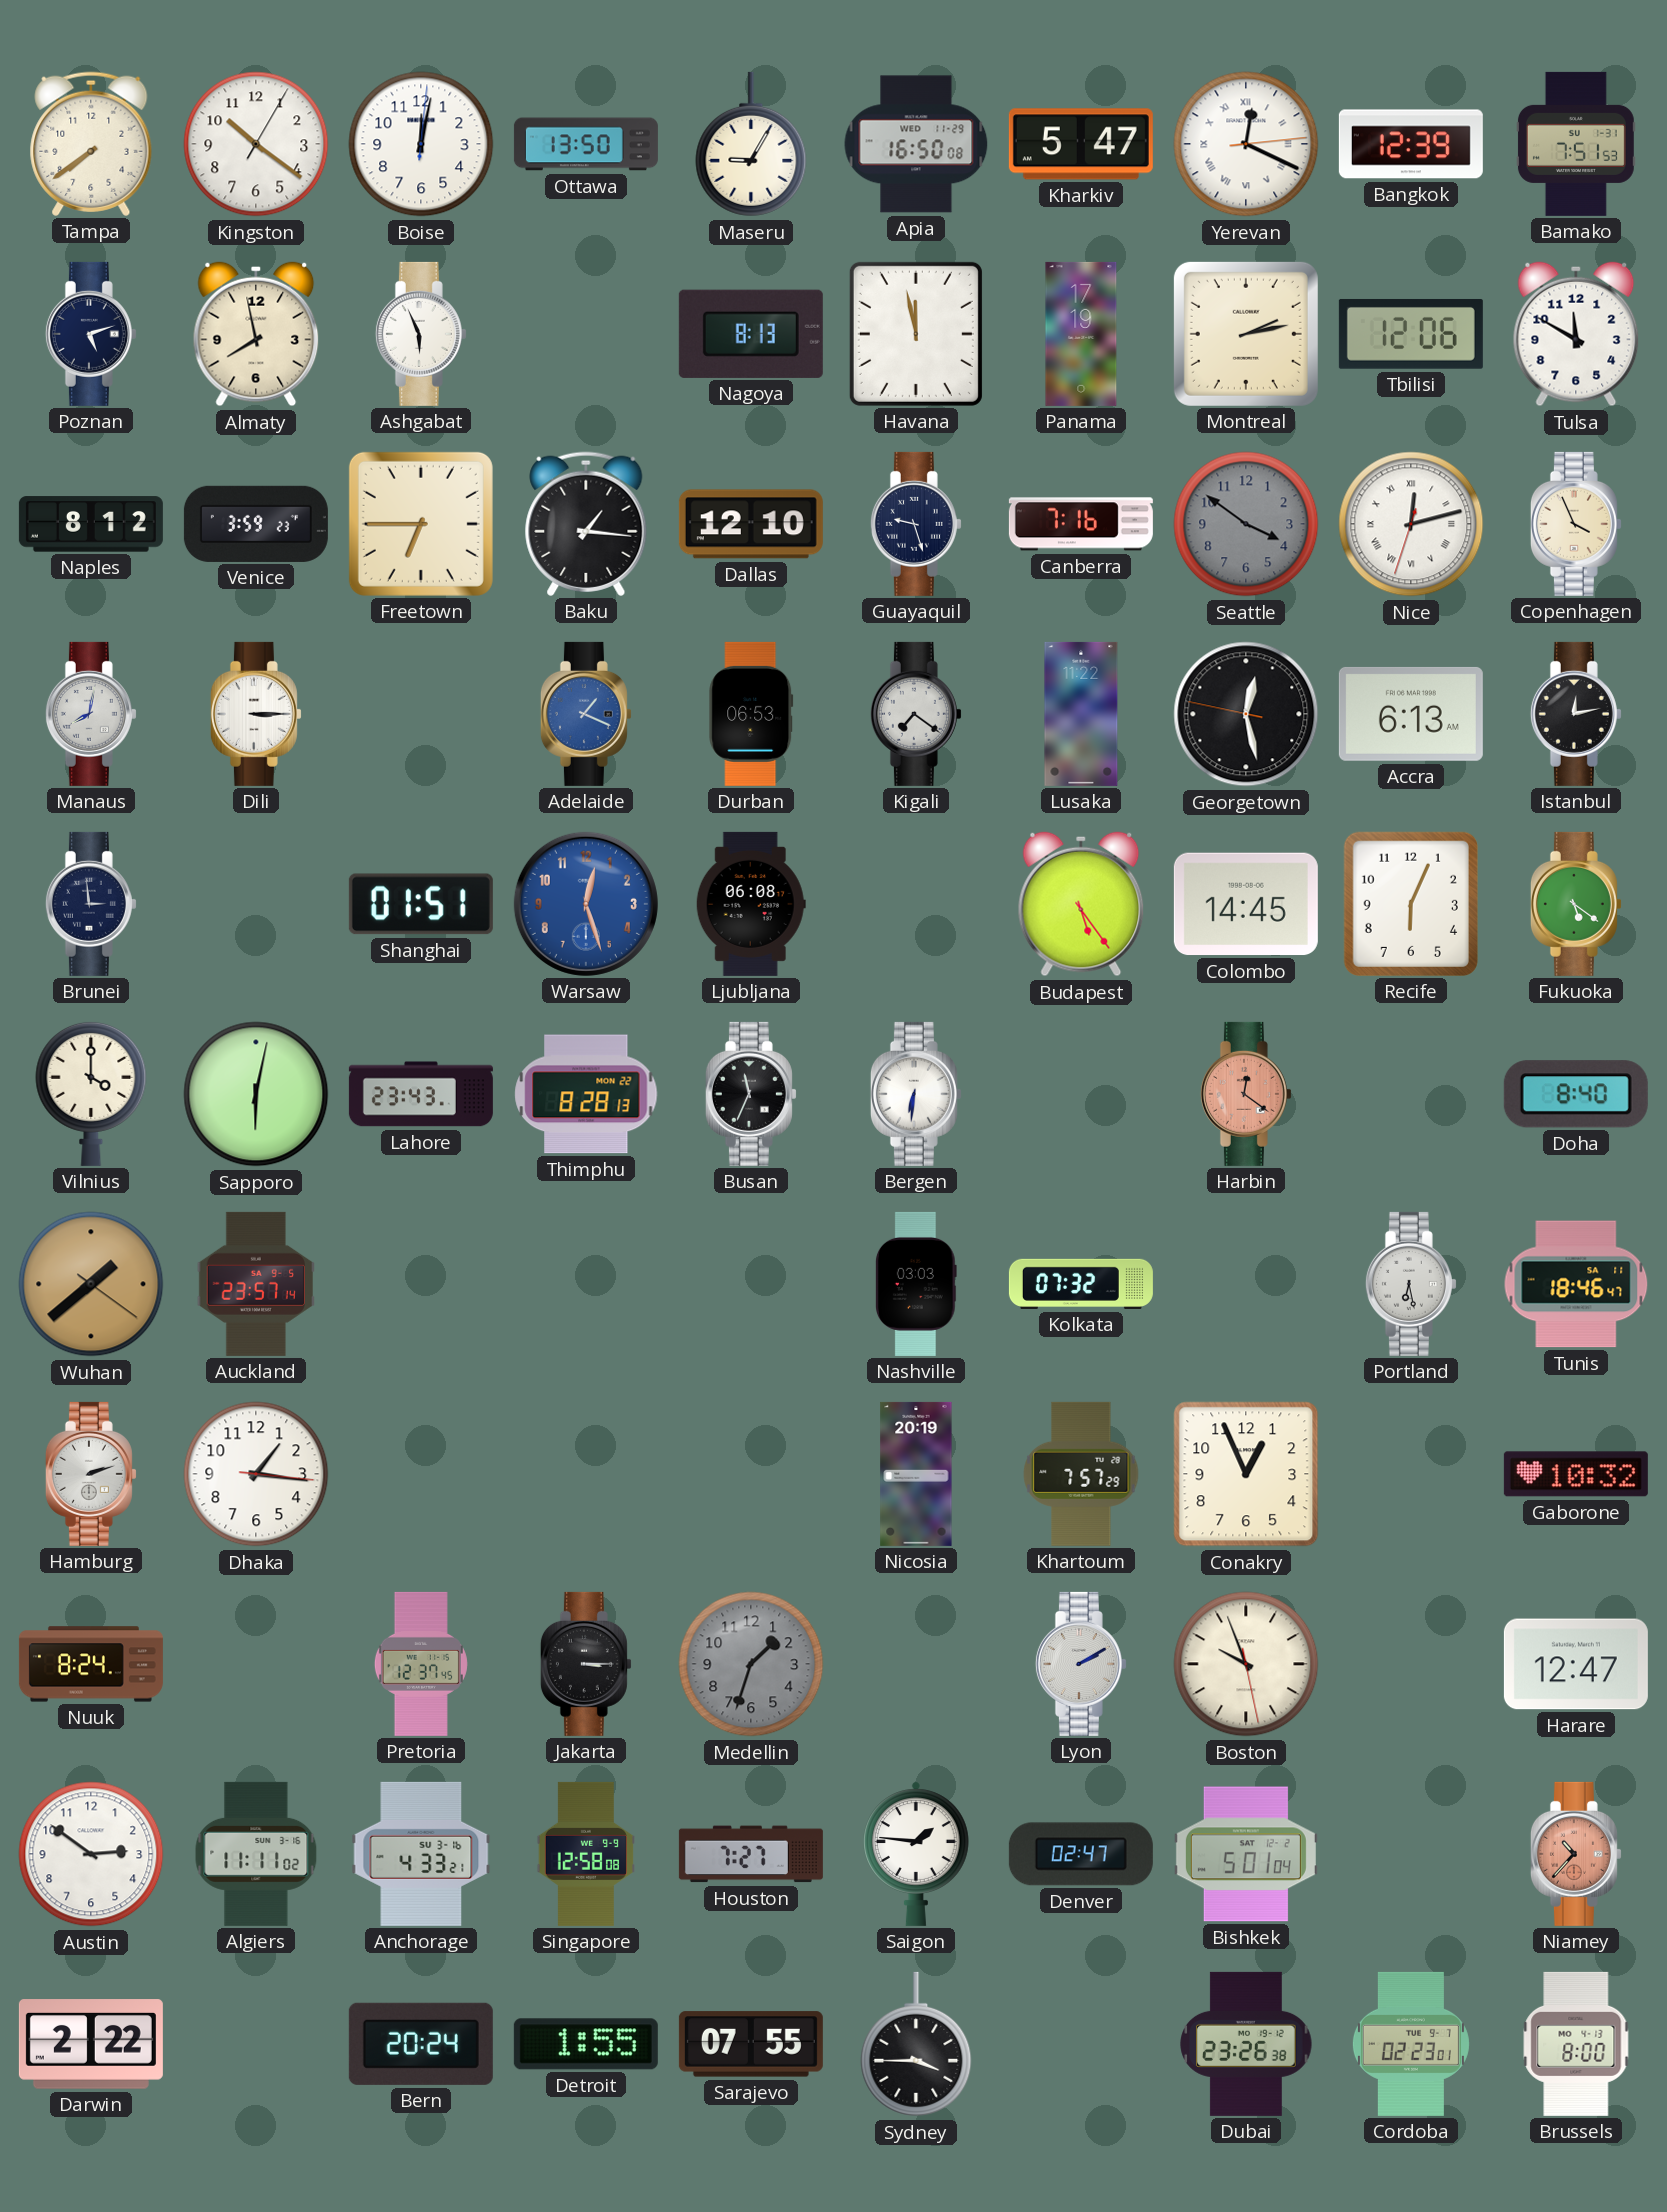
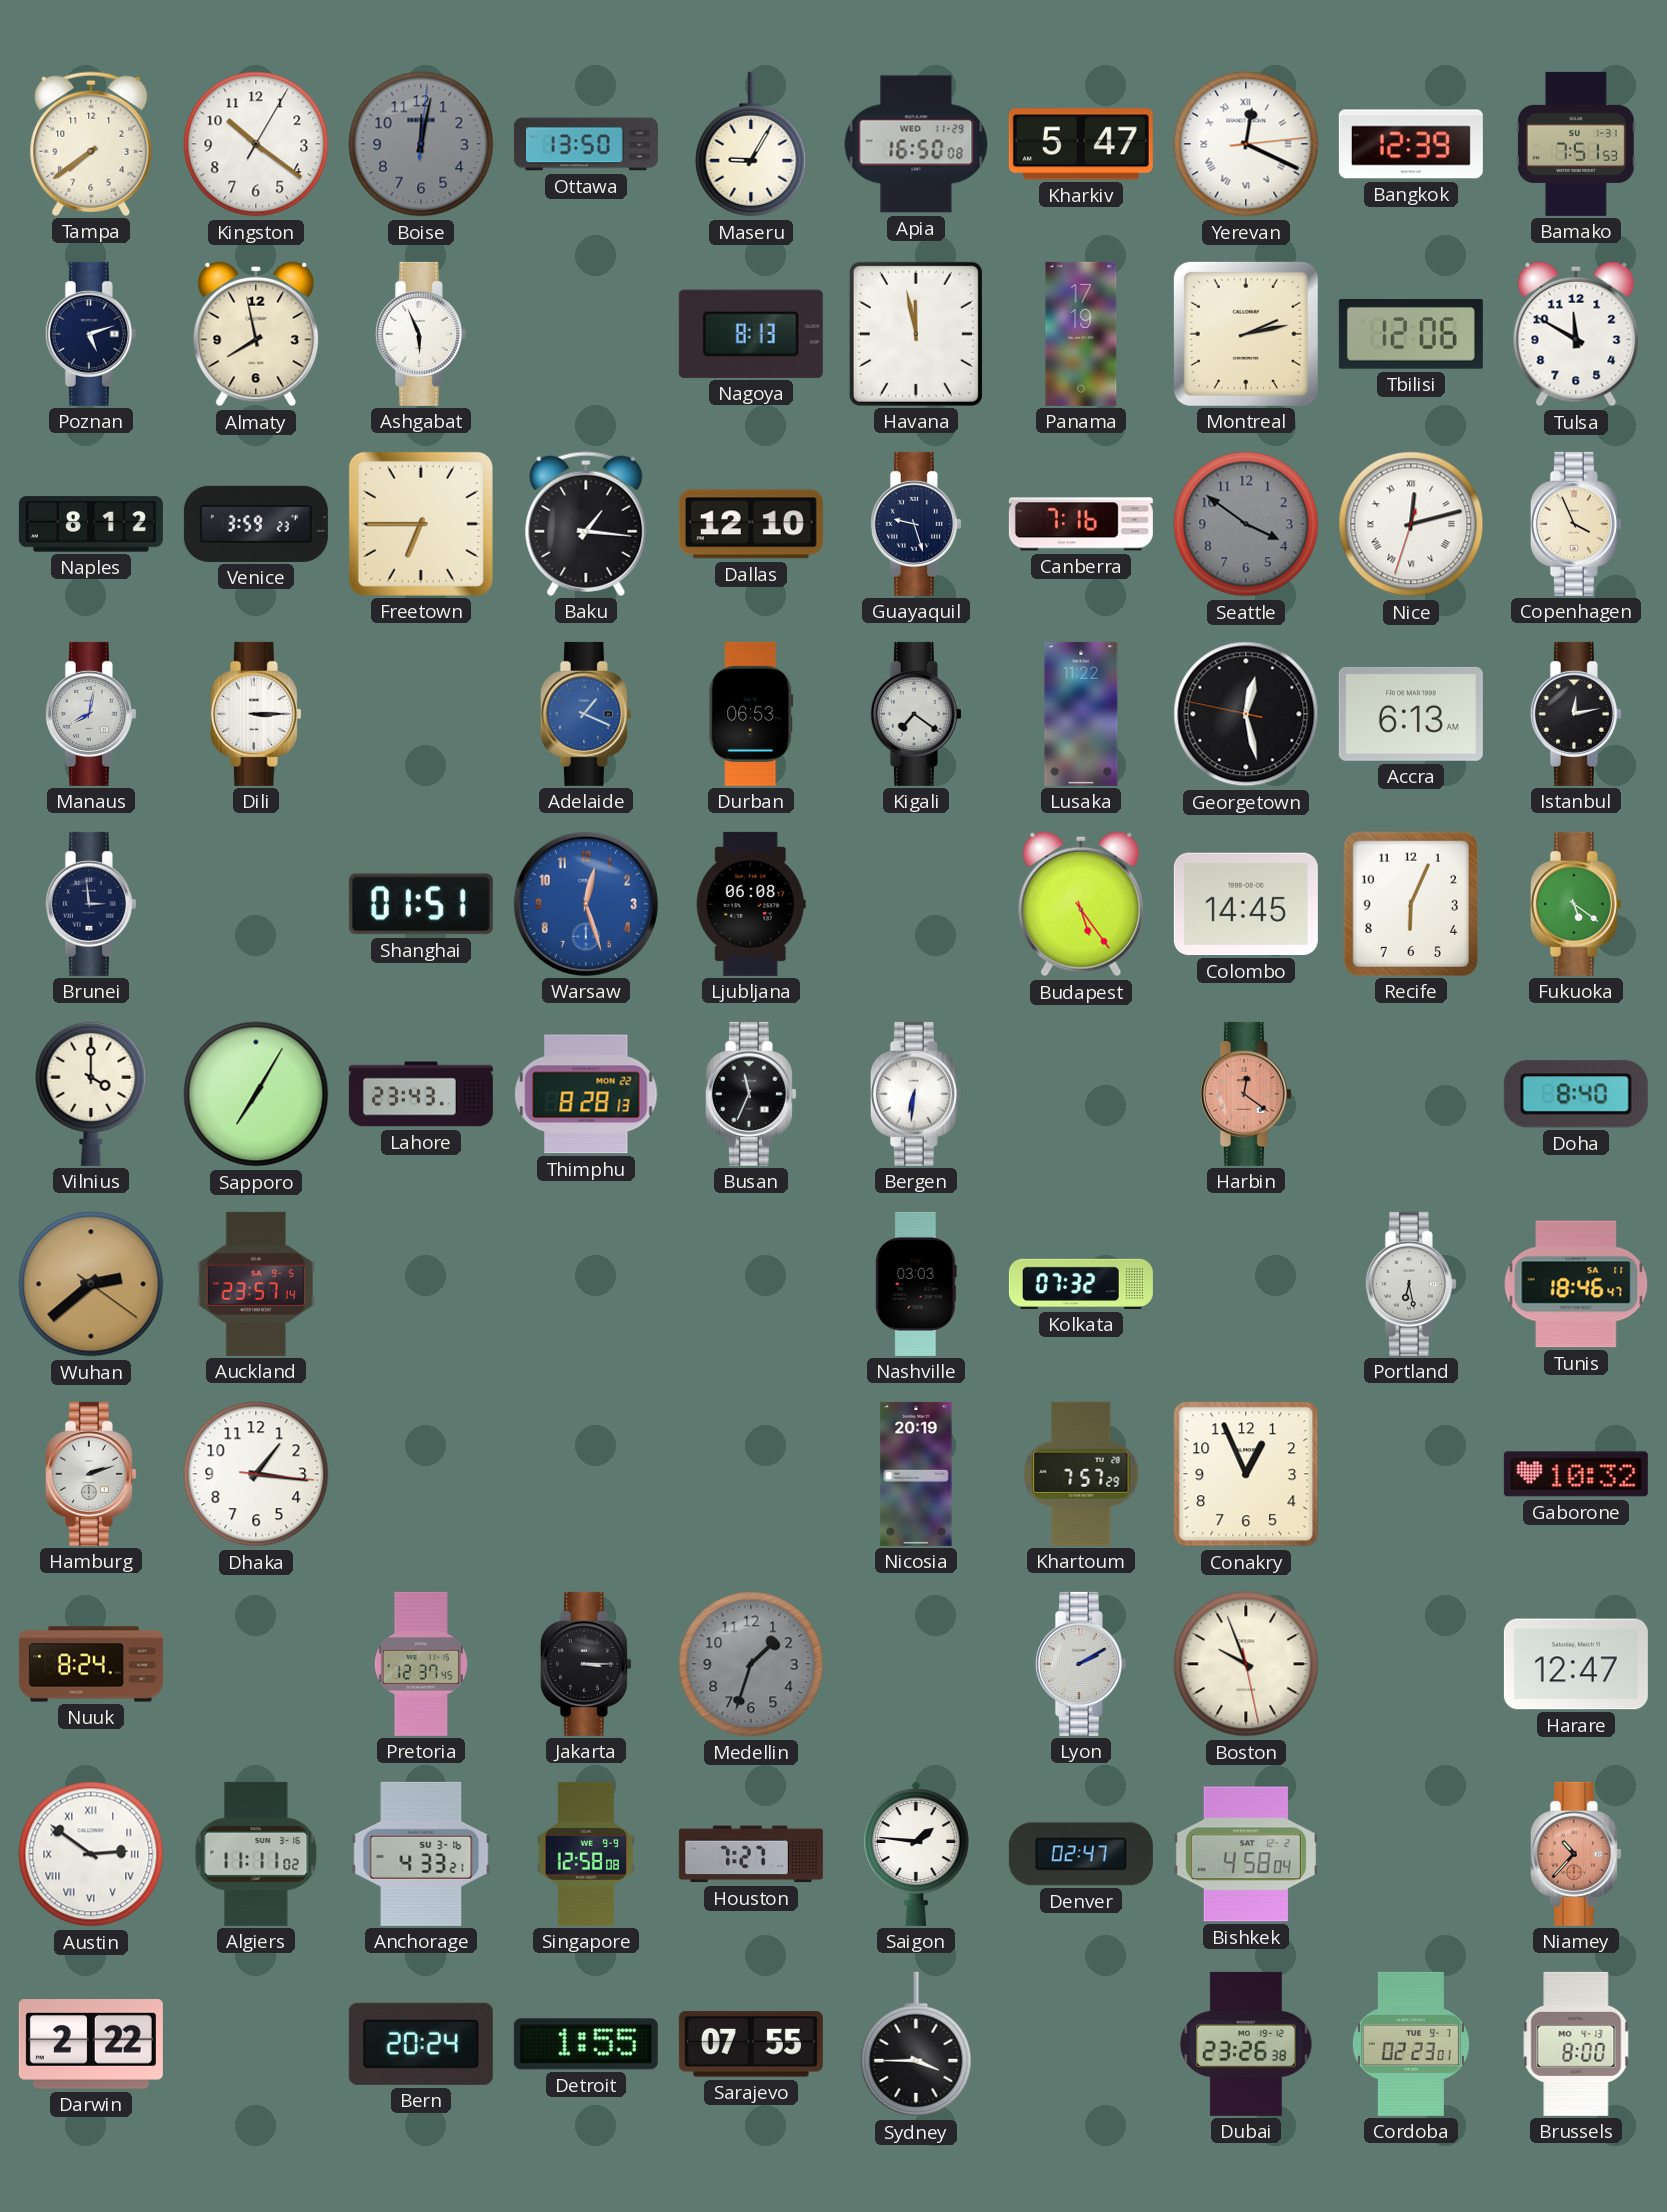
Boise dial: white -> grey
Sapporo: 6:02 -> 7:05
Wuhan: 1:38 -> 2:38
Austin numerals: Arabic -> Roman
Bishkek: 5:01 -> 4:58
